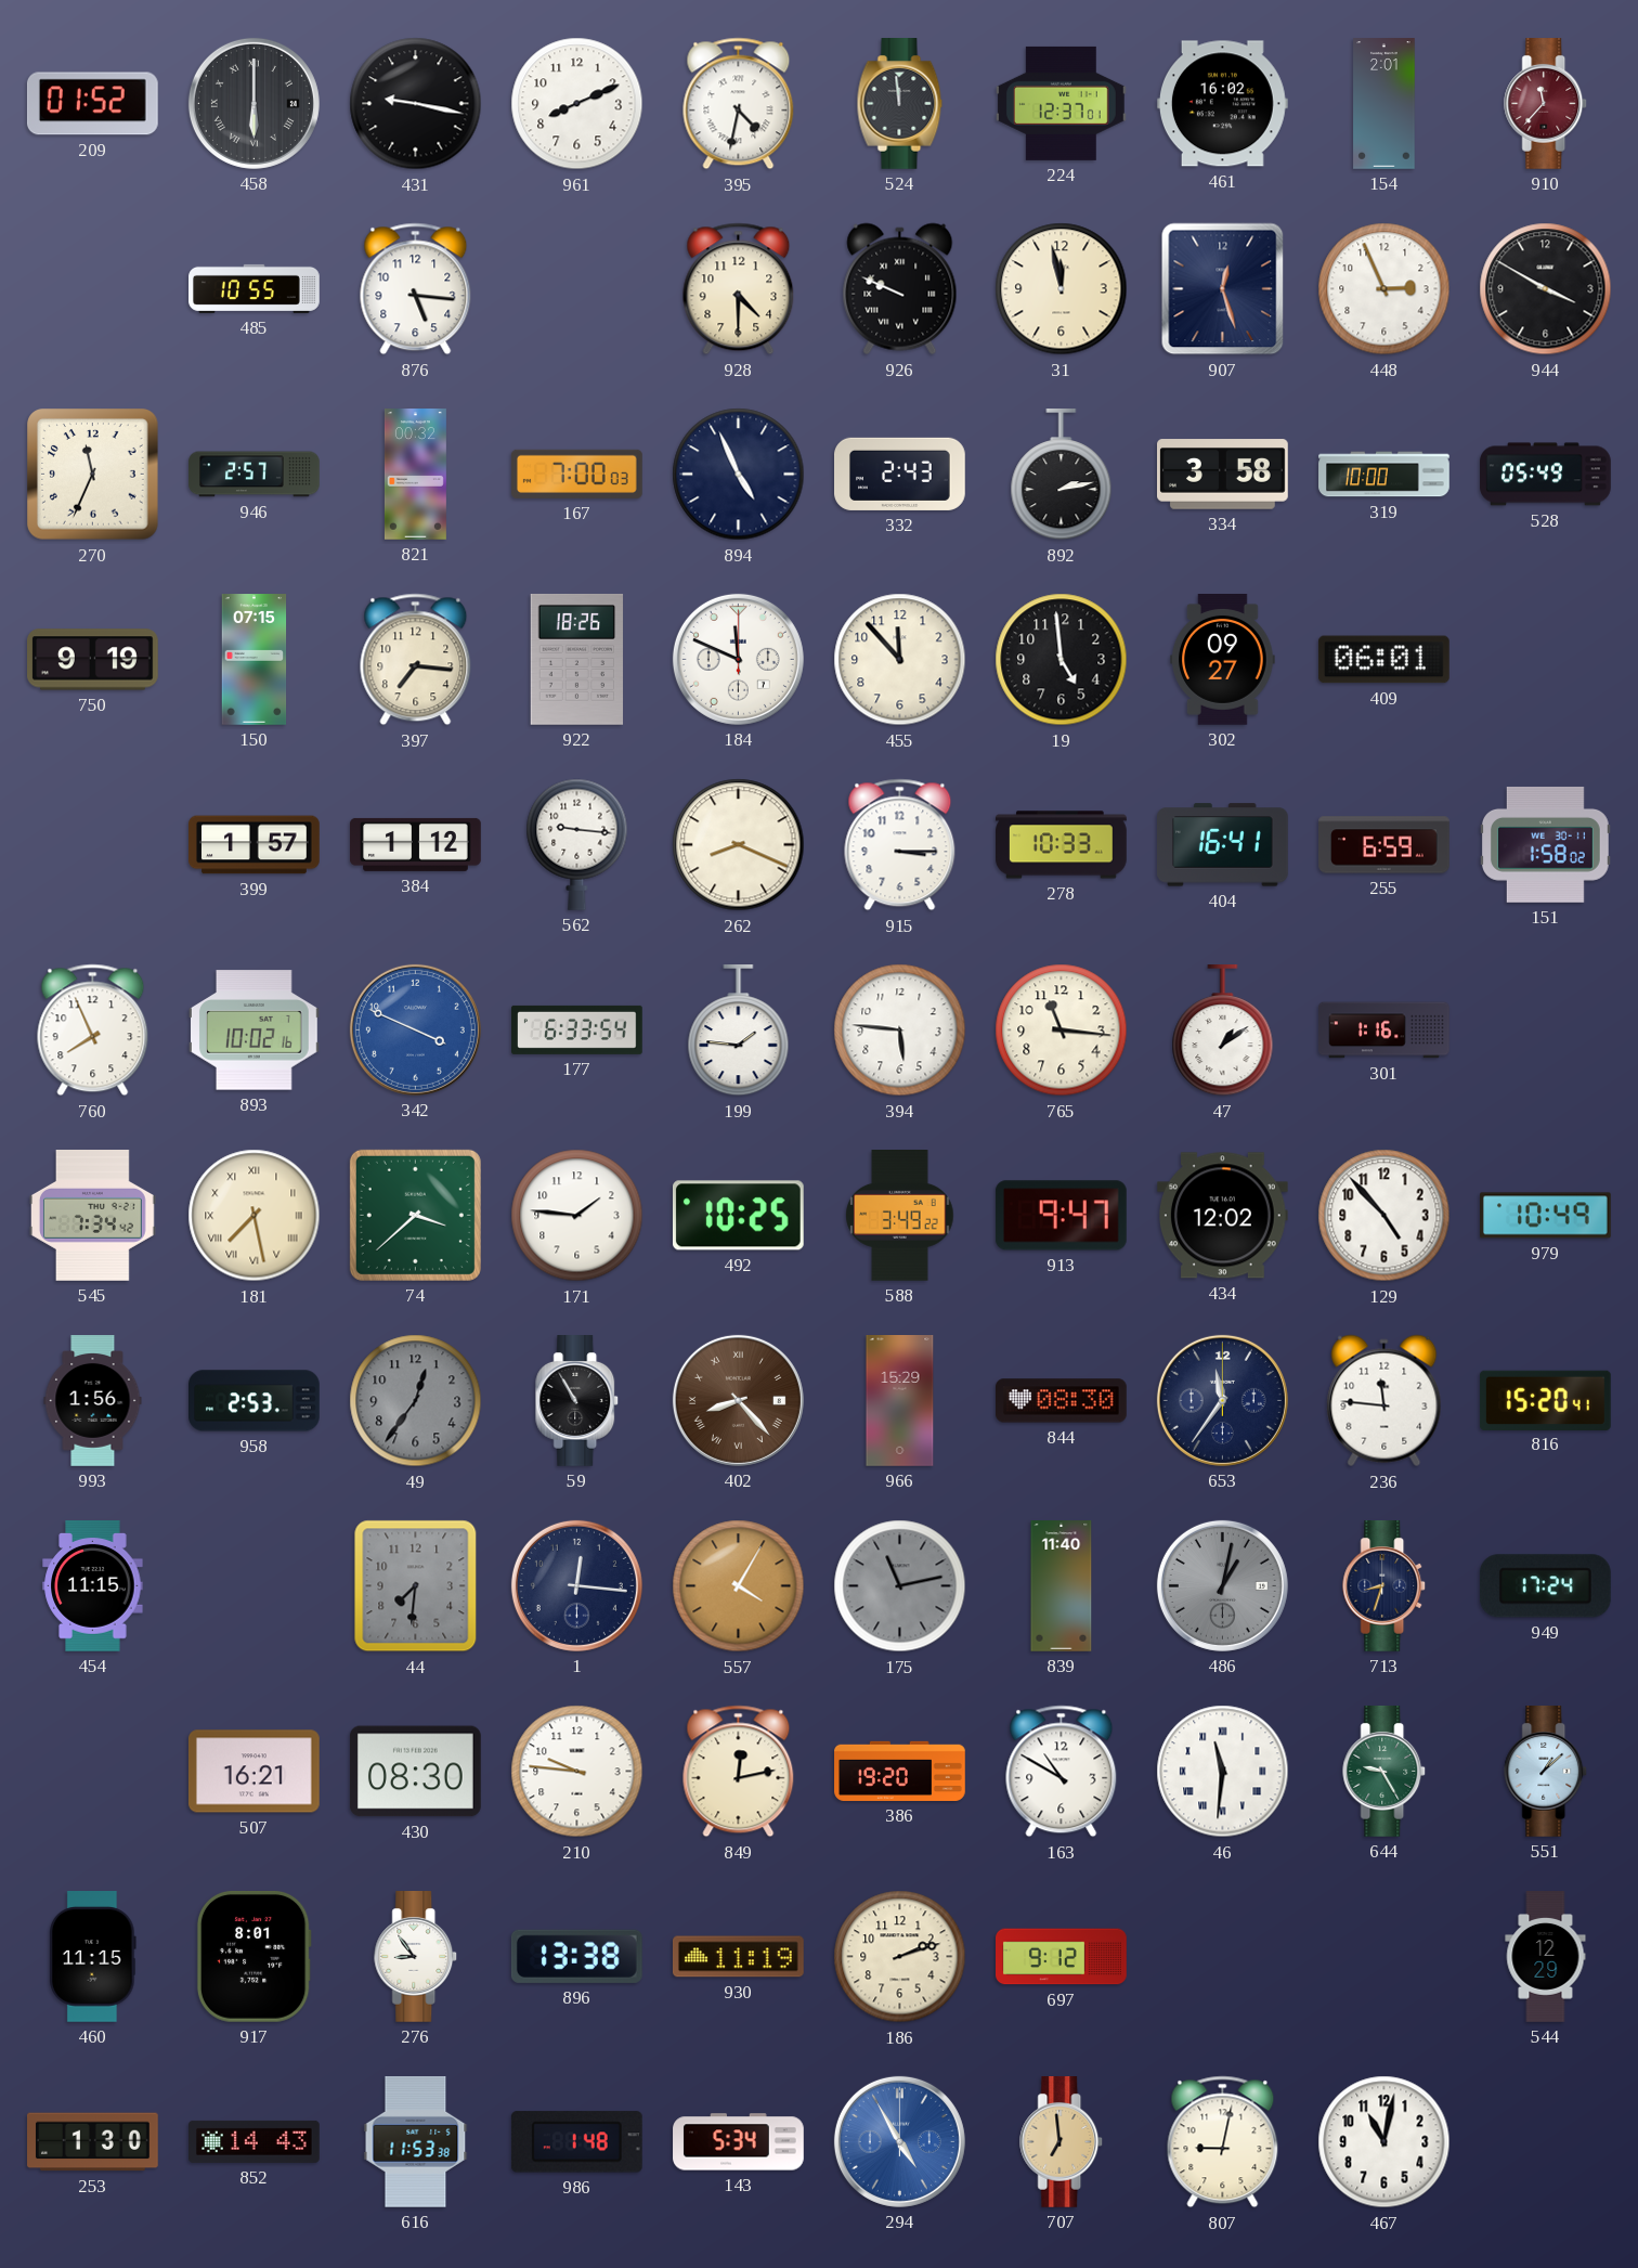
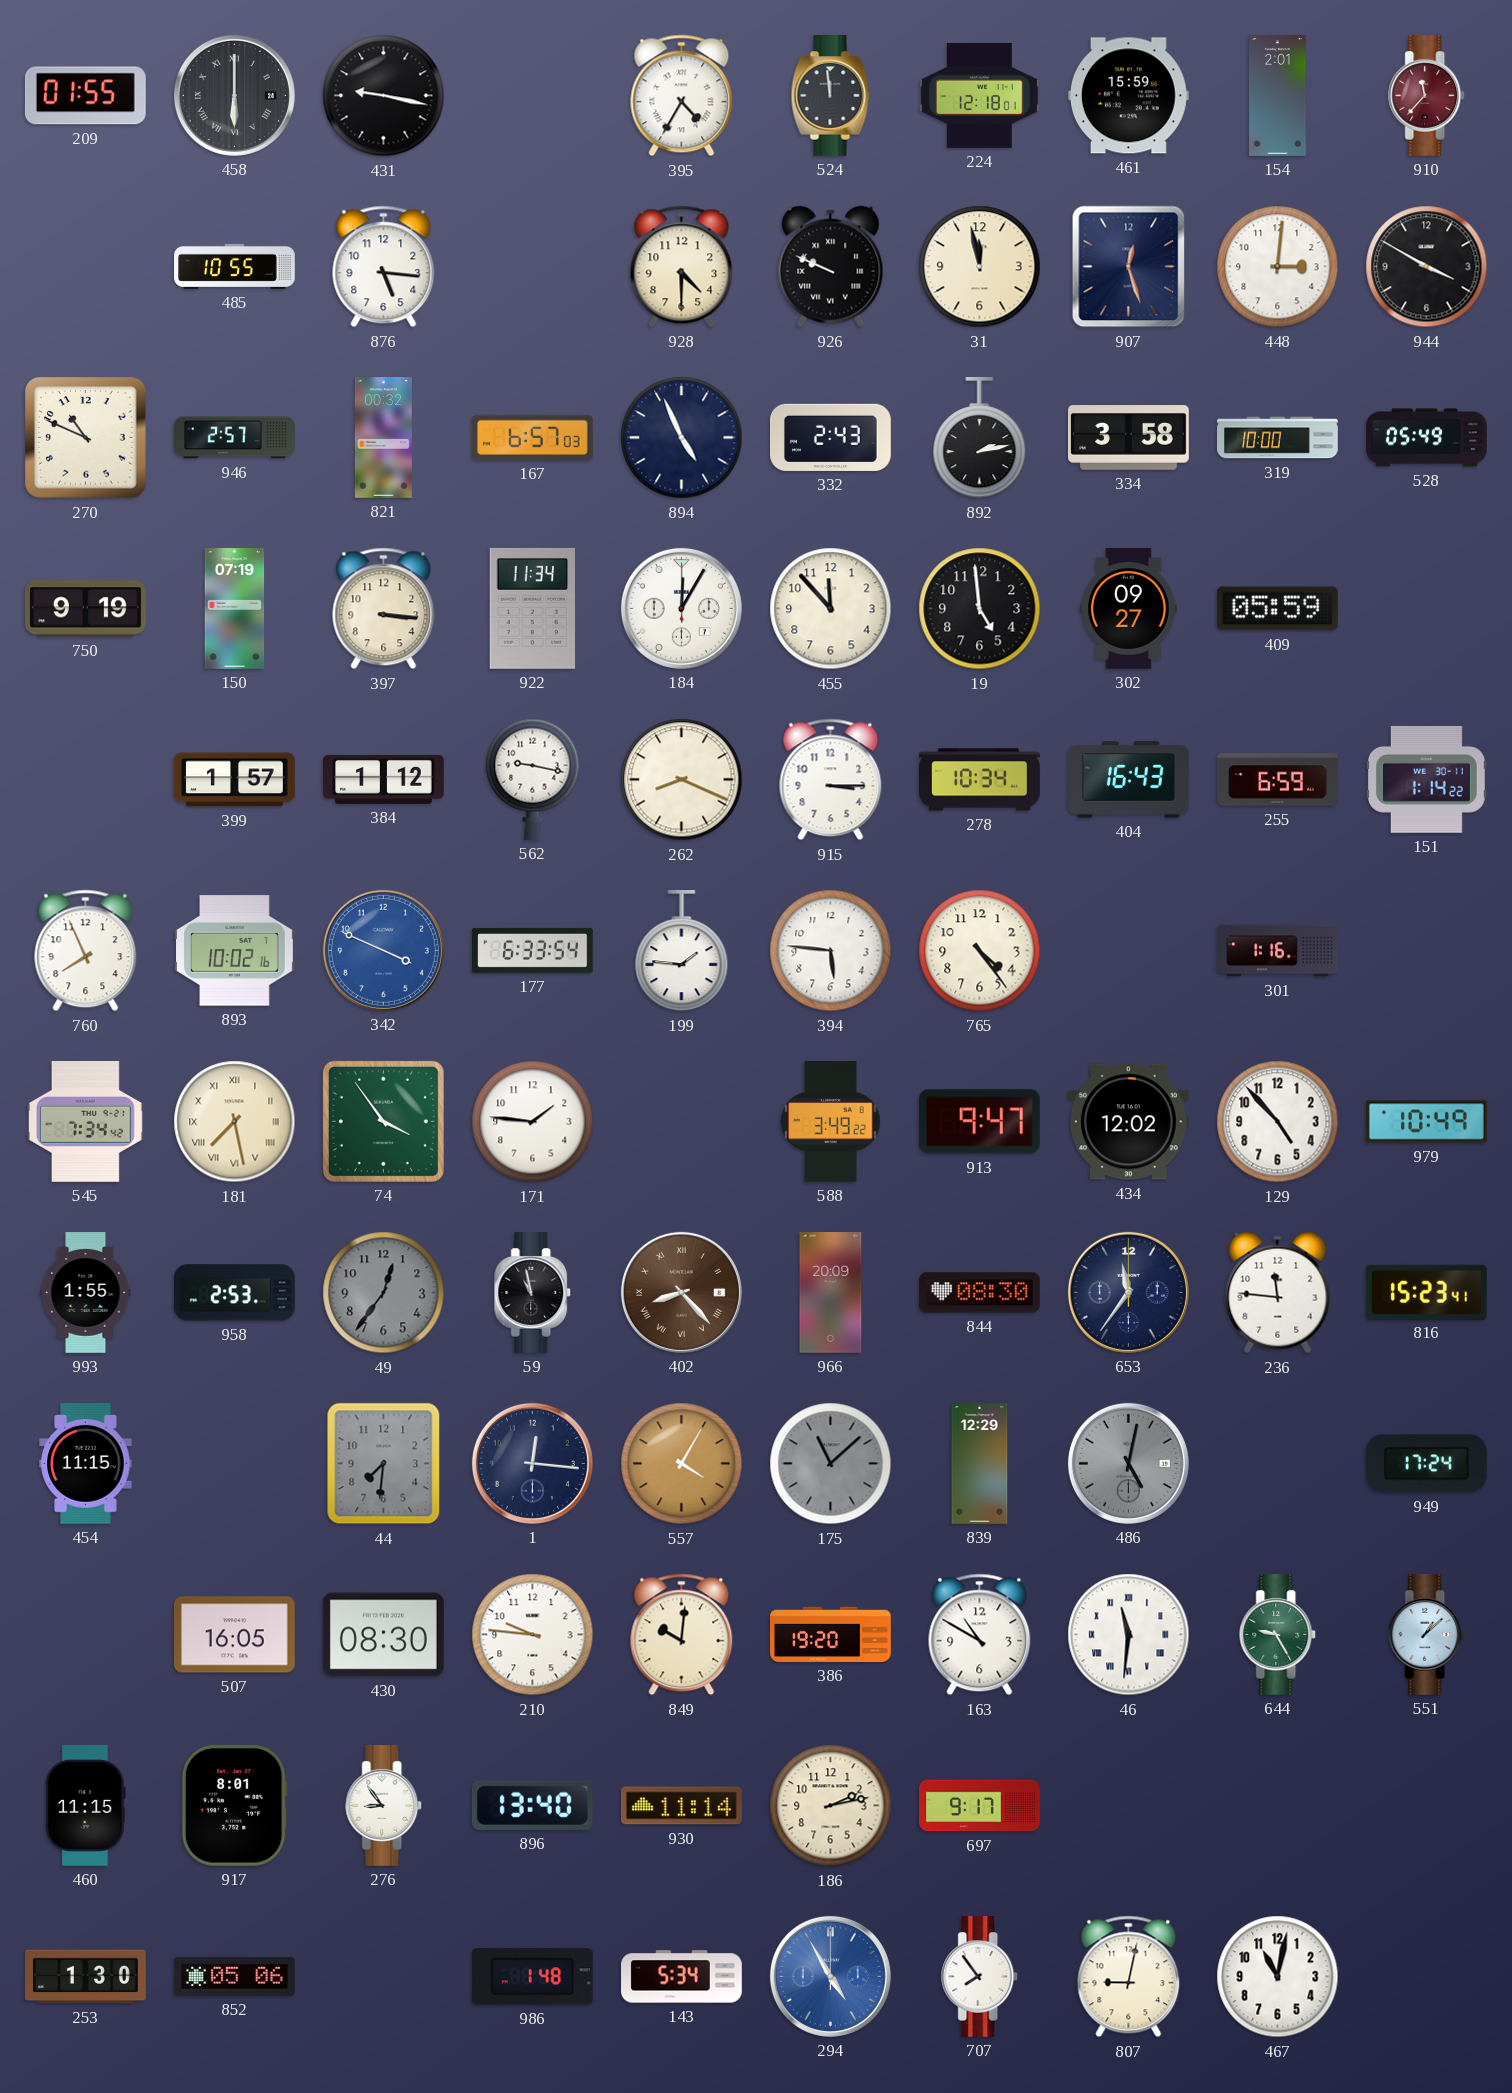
209: 01:52 -> 01:55
961: 8:11 -> none
395: 4:32 -> 4:35
224: 12:37 -> 12:18
461: 16:02 -> 15:59
448: 2:56 -> 3:01
270: 11:34 -> 10:49
167: 7:00 -> 6:57
150: 07:15 -> 07:19
397: 7:16 -> 3:16
922: 18:26 -> 11:34
184: 11:49 -> 12:05
409: 06:01 -> 05:59
562: 9:16 -> 9:17
278: 10:33 -> 10:34
404: 16:41 -> 16:43
151: 1:58 -> 1:14
765: 11:16 -> 4:24
47: 1:09 -> none
74: 3:38 -> 3:54
492: 10:25 -> none
993: 1:56 -> 1:55
59: 10:55 -> 10:58
966: 15:29 -> 20:09
816: 15:20 -> 15:23
175: 11:13 -> 11:08
839: 11:40 -> 12:29
486: 1:02 -> 5:02
713: 8:33 -> none
507: 16:21 -> 16:05
849: 12:13 -> 10:01
896: 13:38 -> 13:40
930: 11:19 -> 11:14
186: 2:12 -> 2:13
697: 9:12 -> 9:17
544: 12:29 -> none
852: 14:43 -> 05:06
616: 11:53 -> none
707: 6:59 -> 7:54
707 dial: champagne -> white
